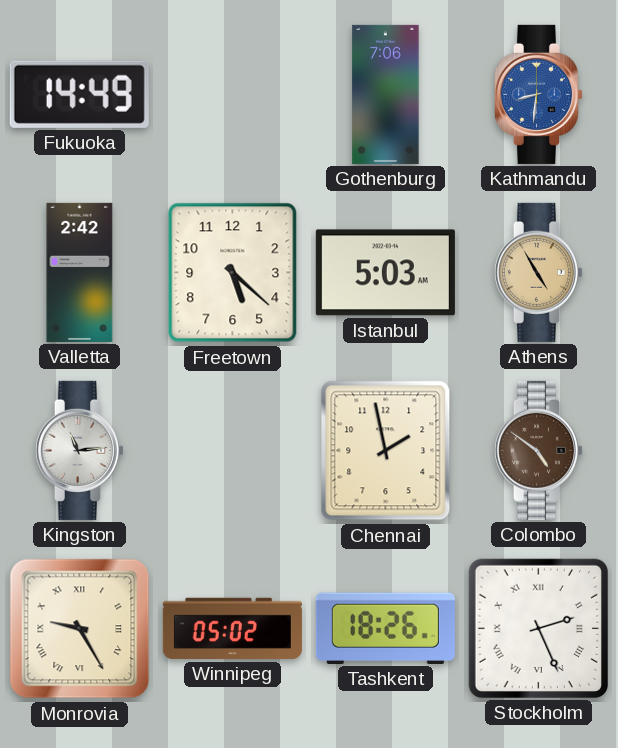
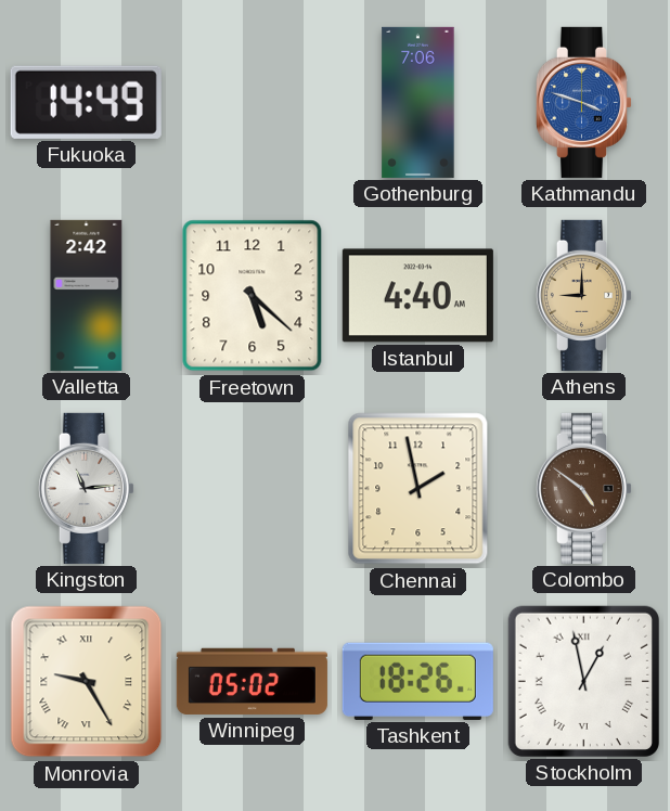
Kathmandu: 8:31 -> 3:48
Istanbul: 5:03 -> 4:40
Athens: 4:55 -> 9:00
Stockholm: 2:26 -> 12:58
